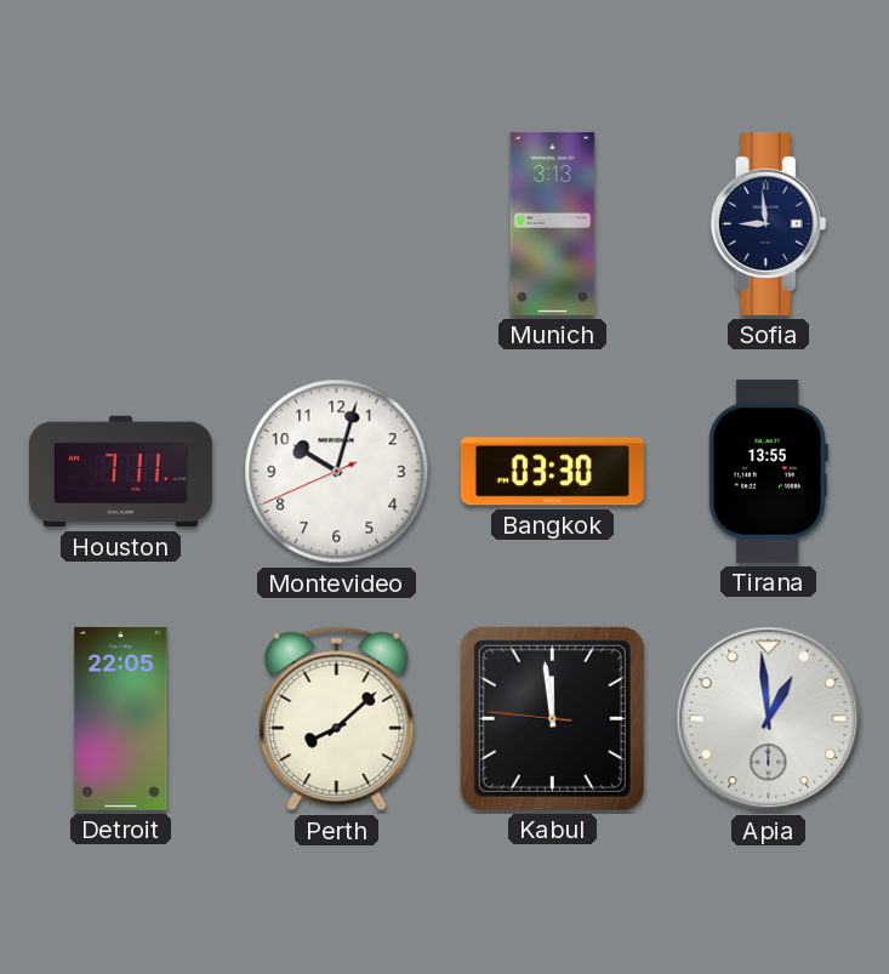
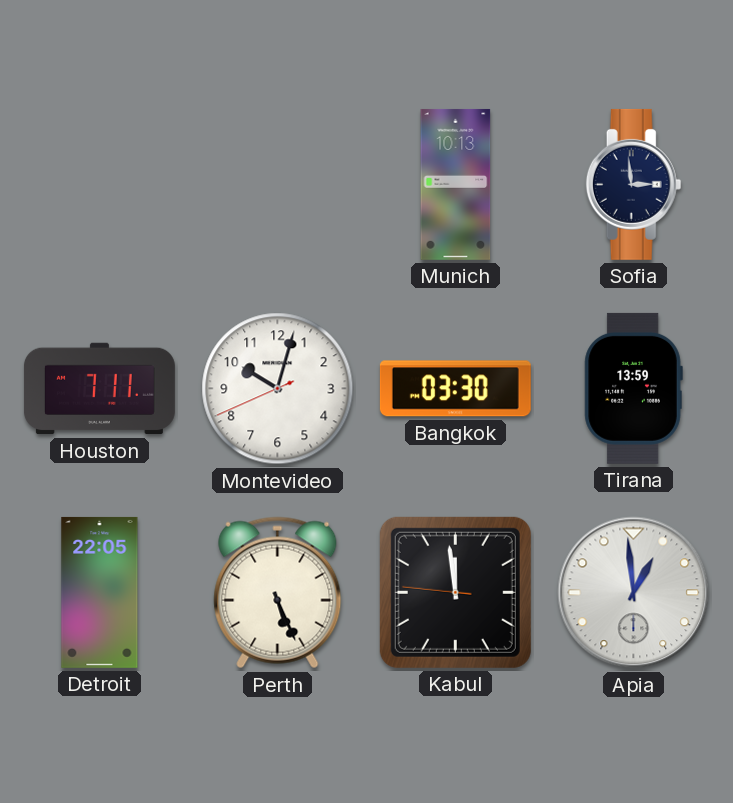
Munich: 3:13 -> 10:13
Sofia: 8:59 -> 2:59
Tirana: 13:55 -> 13:59
Perth: 8:08 -> 5:26
